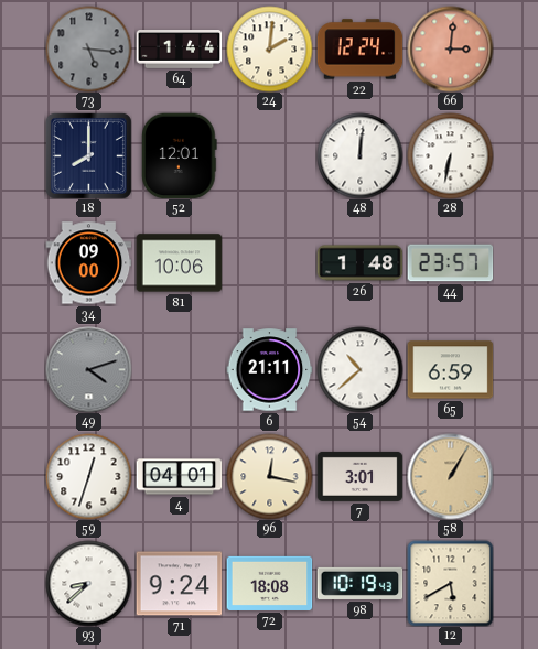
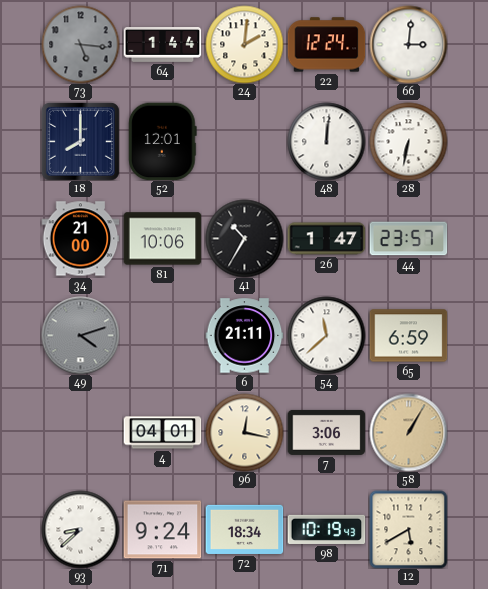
66 dial: salmon -> white
34: 09:00 -> 21:00
41: none -> 10:35
26: 1:48 -> 1:47
54: 10:38 -> 11:38
59: 12:33 -> none
7: 3:01 -> 3:06
72: 18:08 -> 18:34
